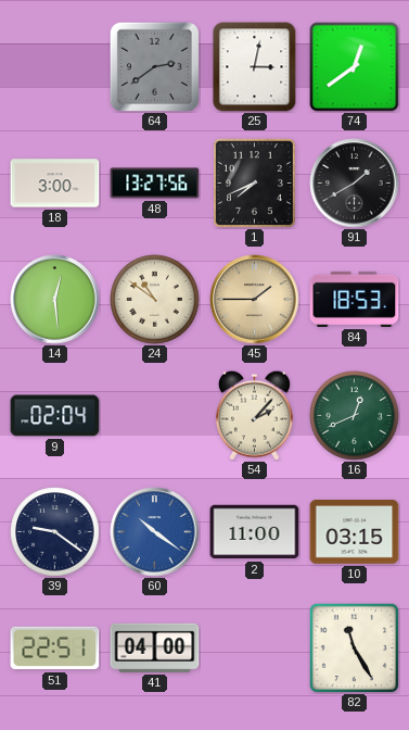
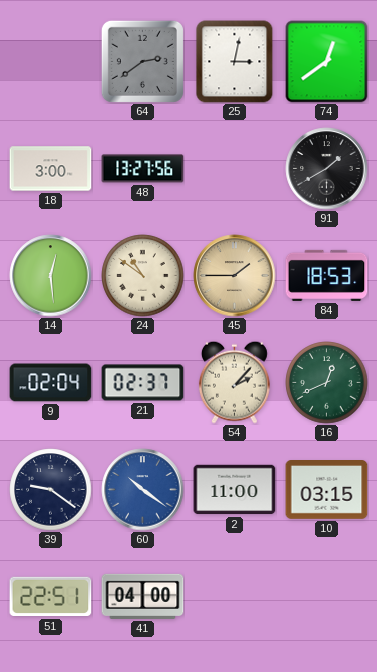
1: 7:41 -> none
21: none -> 02:37
82: 11:25 -> none
